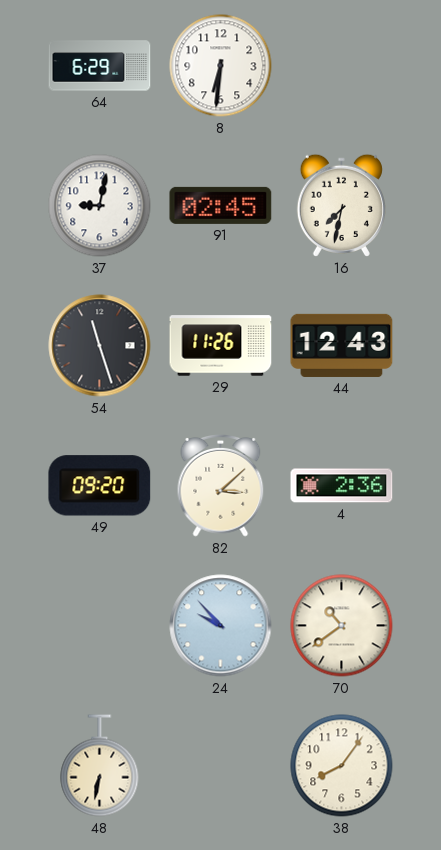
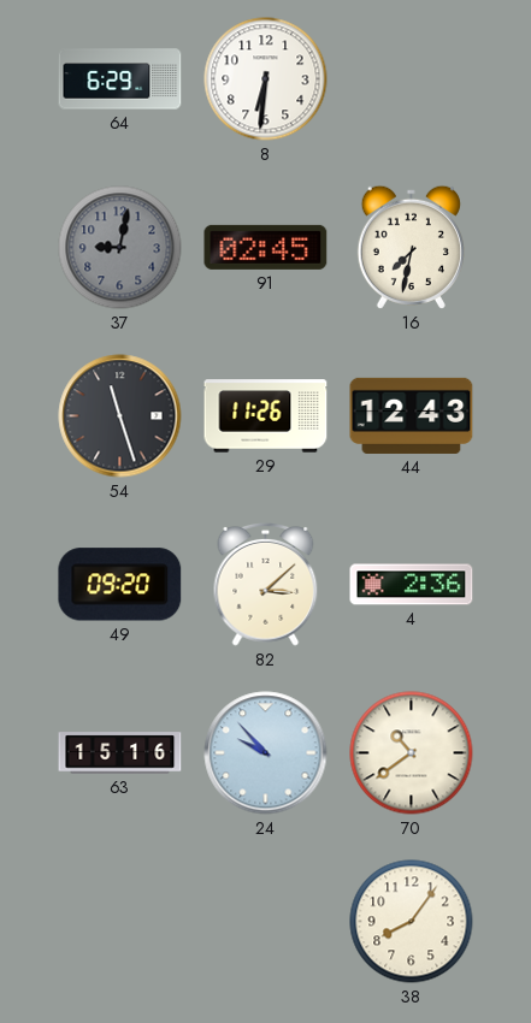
37 dial: white -> grey
63: none -> 15:16
48: 6:32 -> none
